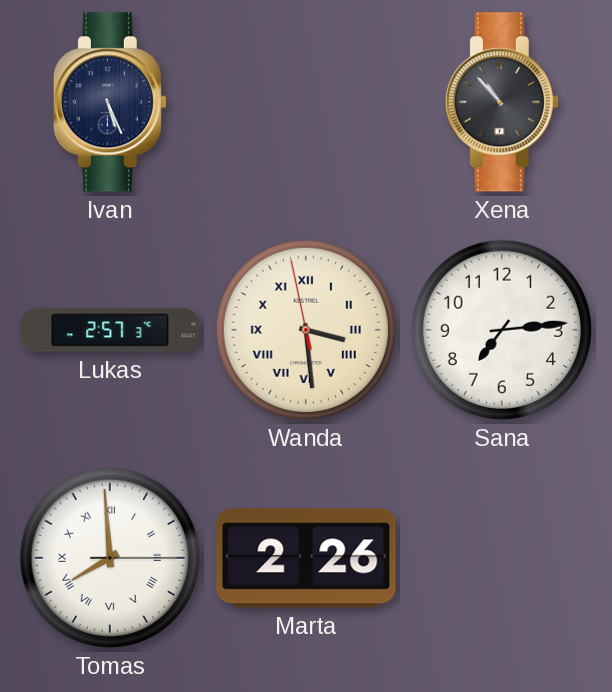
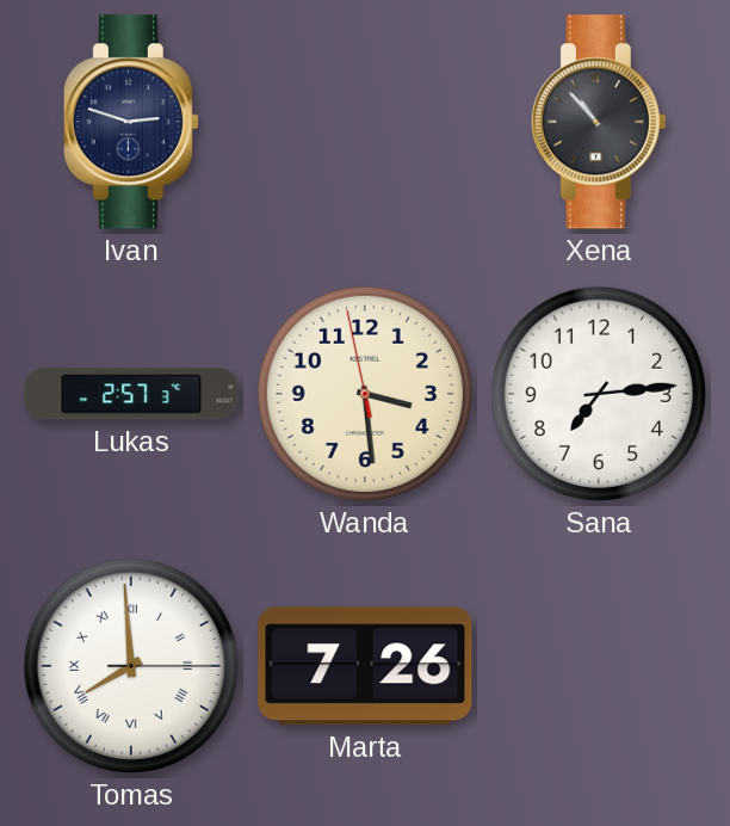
Ivan: 5:26 -> 2:48
Wanda numerals: Roman -> Arabic
Marta: 2:26 -> 7:26
